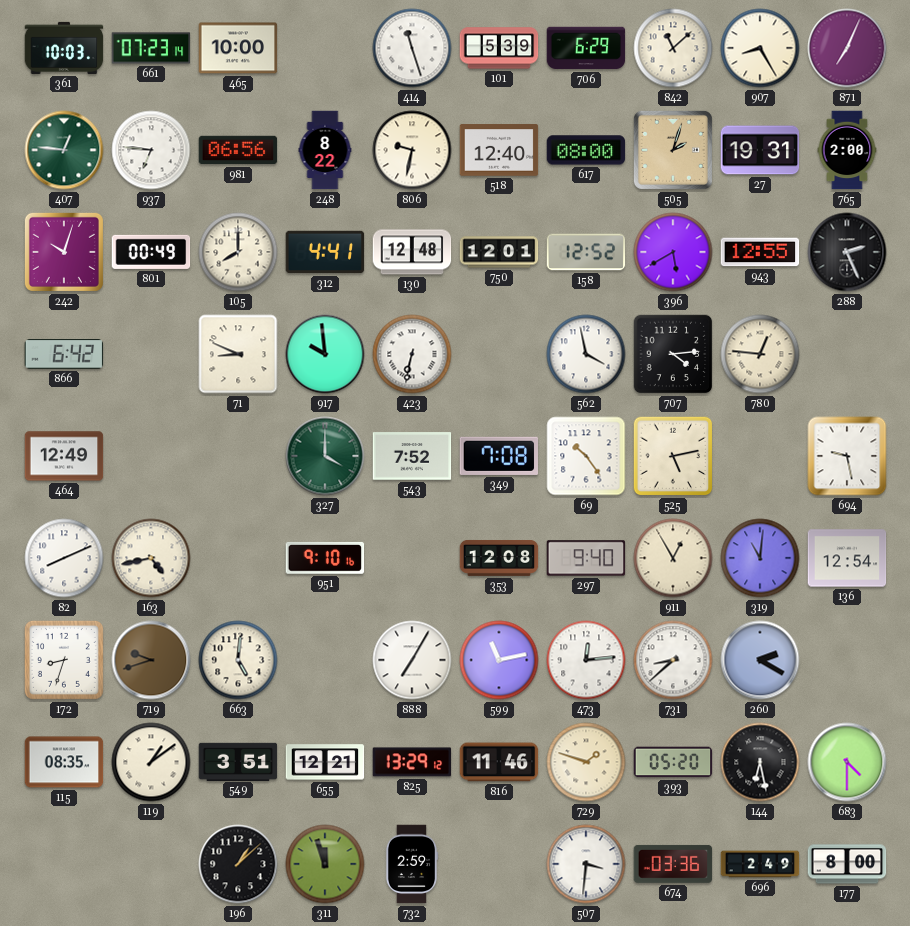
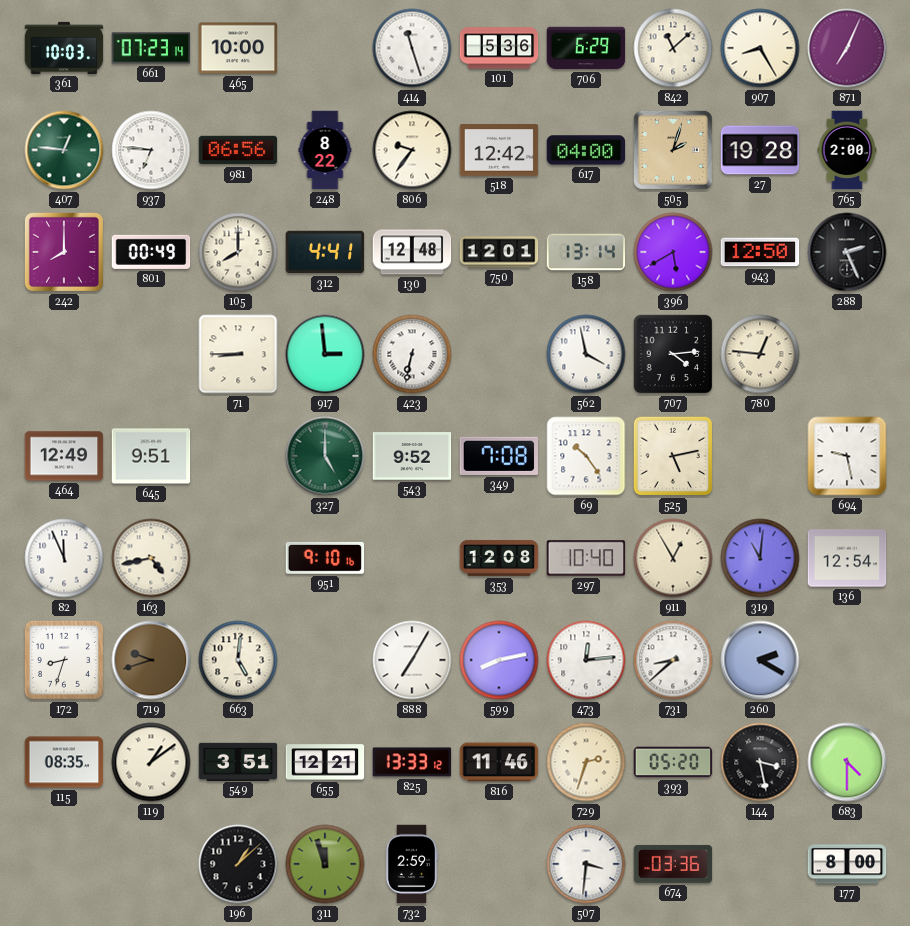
101: 5:39 -> 5:36
806: 9:32 -> 9:36
518: 12:40 -> 12:42
617: 08:00 -> 04:00
27: 19:31 -> 19:28
242: 10:03 -> 8:00
158: 12:52 -> 13:14
943: 12:55 -> 12:50
866: 6:42 -> none
71: 8:49 -> 8:45
917: 9:59 -> 2:59
645: none -> 9:51
327: 4:00 -> 5:00
543: 7:52 -> 9:52
82: 8:11 -> 11:56
297: 9:40 -> 10:40
599: 11:13 -> 8:13
825: 13:29 -> 13:33
729: 1:48 -> 2:33
144: 6:28 -> 3:28
696: 2:49 -> none
